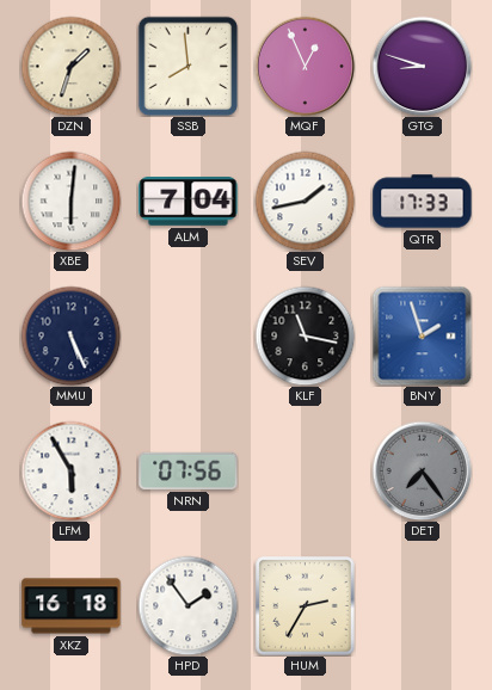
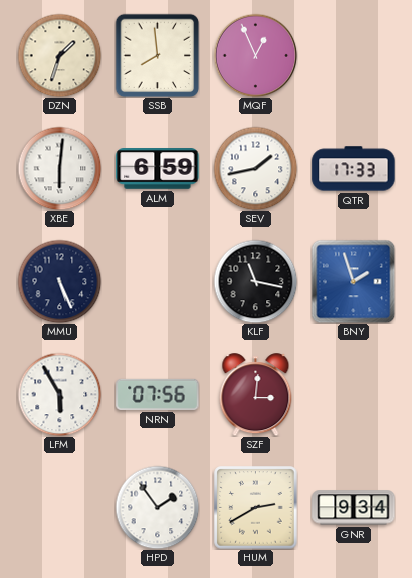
GTG: 8:48 -> none
ALM: 7:04 -> 6:59
SZF: none -> 3:01
DET: 7:24 -> none
XKZ: 16:18 -> none
HUM: 2:35 -> 2:40
GNR: none -> 9:34
